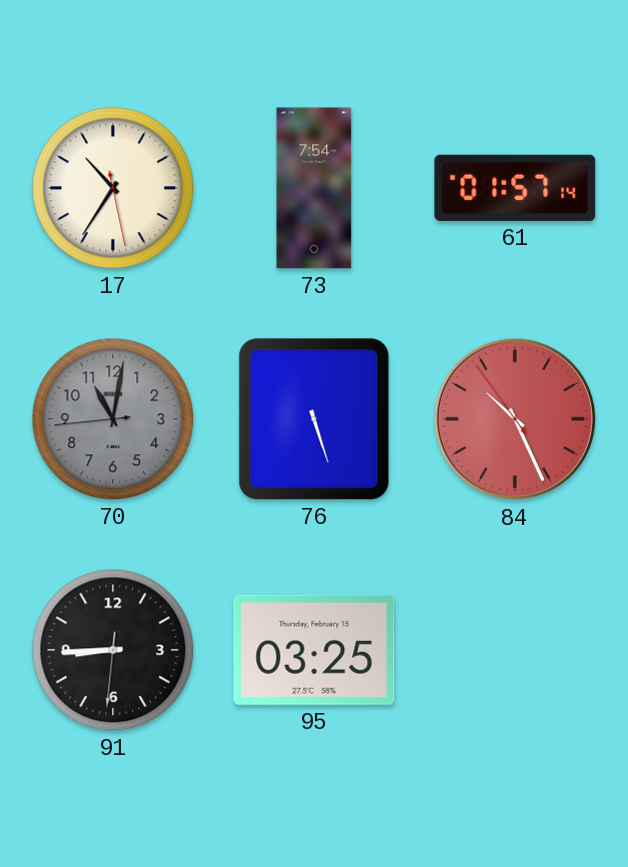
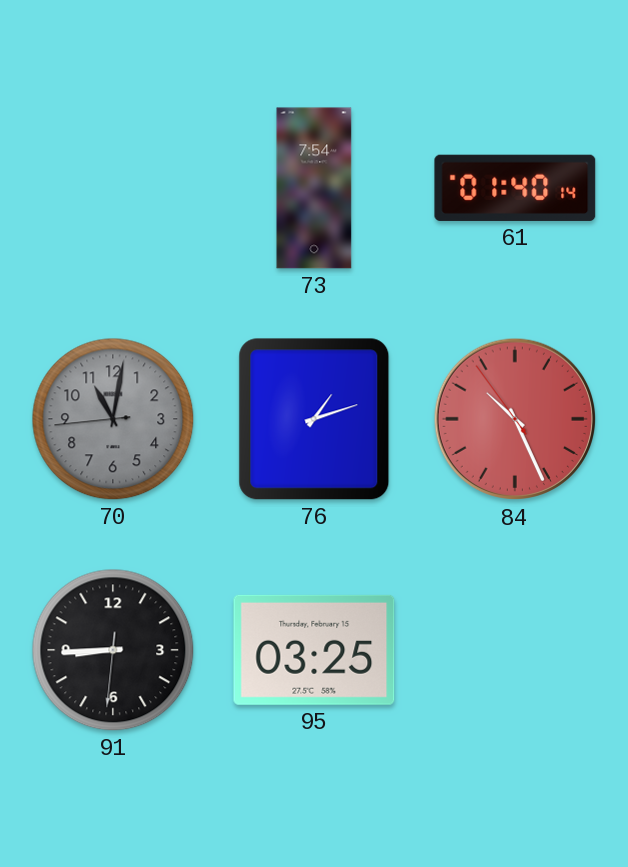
17: 10:35 -> none
61: 01:57 -> 01:40
76: 5:27 -> 1:12
